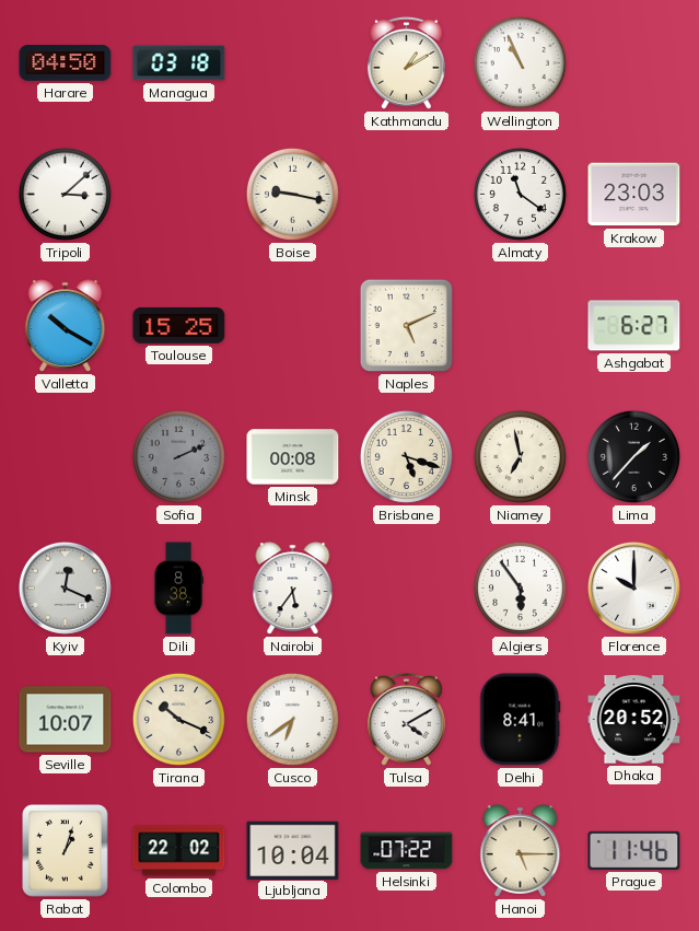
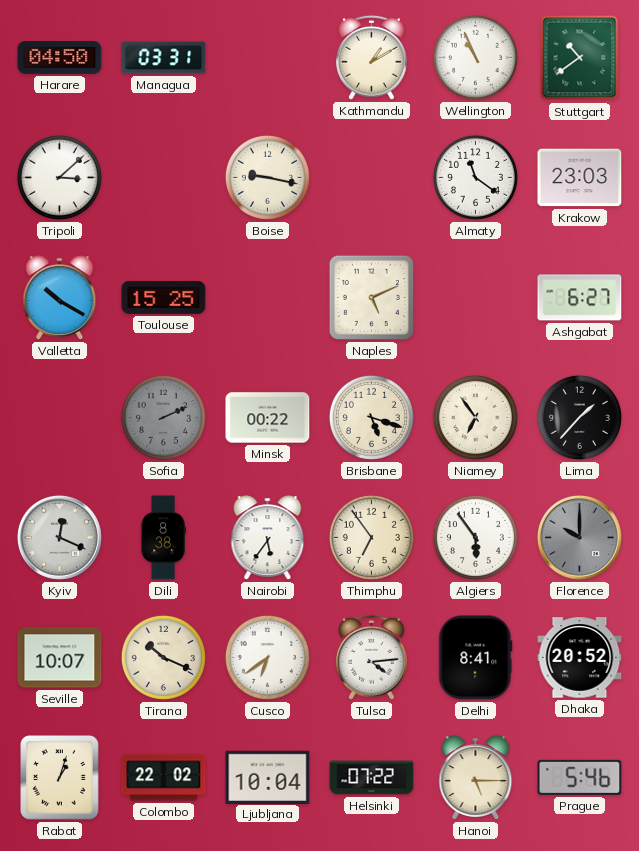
Managua: 03:18 -> 03:31
Stuttgart: none -> 10:39
Minsk: 00:08 -> 00:22
Niamey: 6:58 -> 6:54
Thimphu: none -> 6:54
Florence dial: white -> grey
Tulsa: 4:10 -> 4:14
Prague: 11:46 -> 5:46
